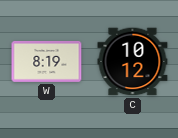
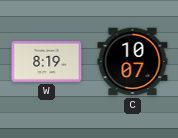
C: 10:12 -> 10:07
